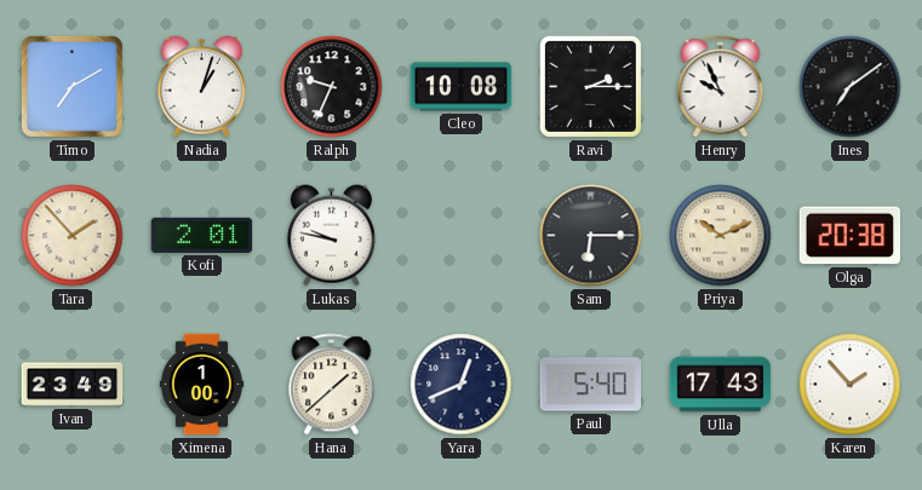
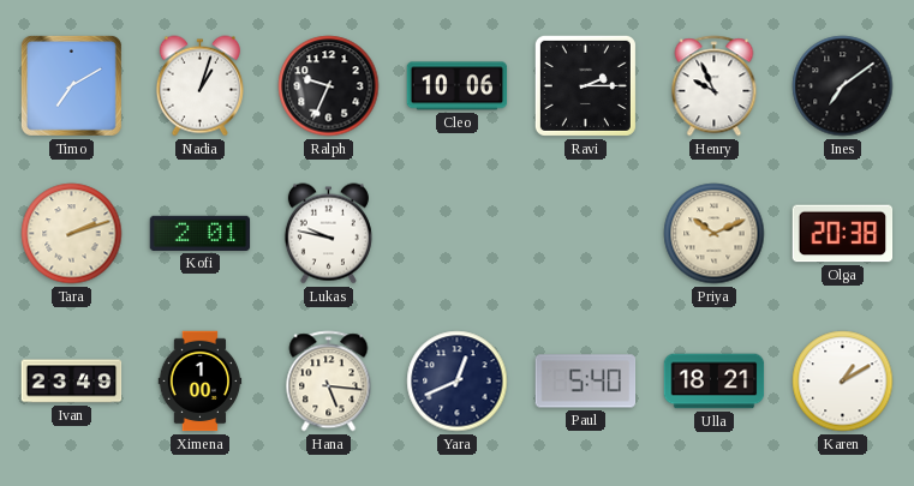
Cleo: 10:08 -> 10:06
Tara: 1:53 -> 2:12
Sam: 6:15 -> none
Hana: 1:38 -> 5:16
Ulla: 17:43 -> 18:21
Karen: 1:53 -> 1:10
